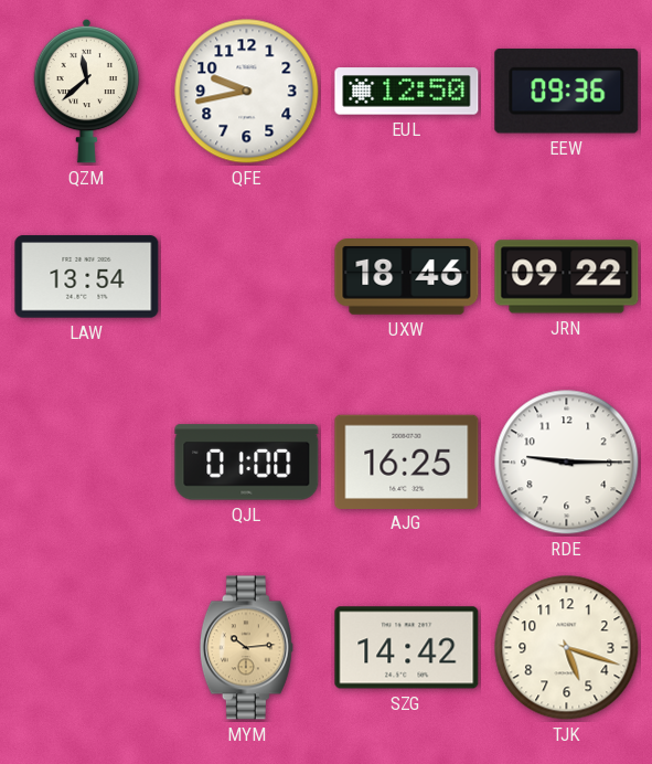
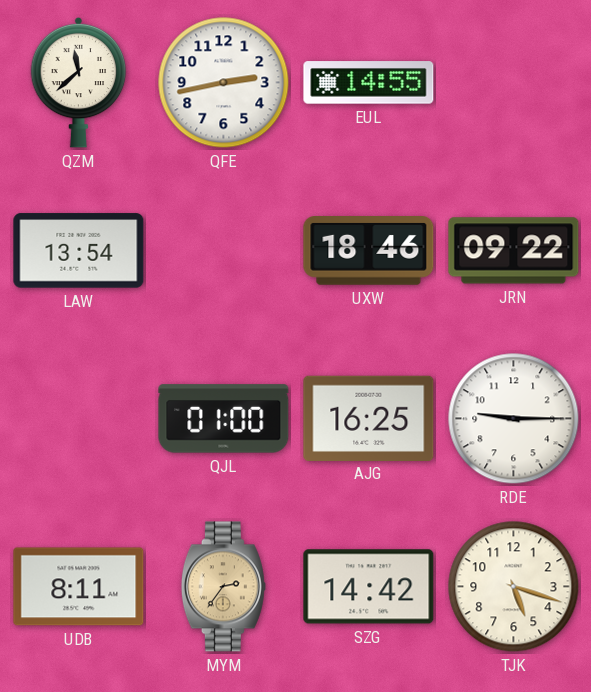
QFE: 9:43 -> 2:43
EUL: 12:50 -> 14:55
EEW: 09:36 -> none
UDB: none -> 8:11
MYM: 10:14 -> 2:36
